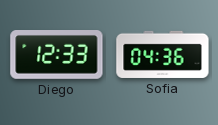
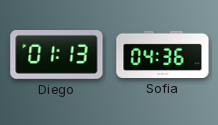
Diego: 12:33 -> 01:13
